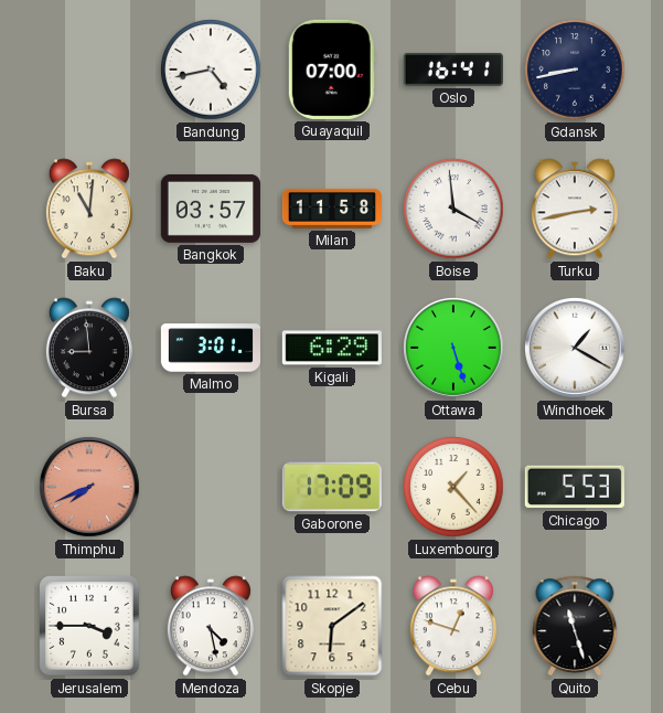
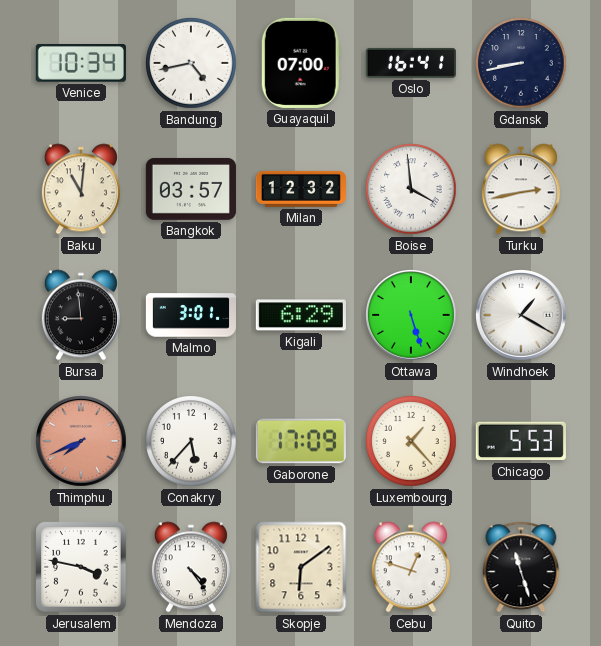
Venice: none -> 10:34
Milan: 11:58 -> 12:32
Conakry: none -> 5:37
Jerusalem: 3:45 -> 3:47
Mendoza: 4:28 -> 4:24
